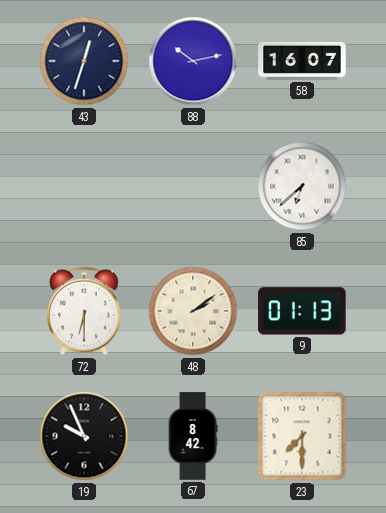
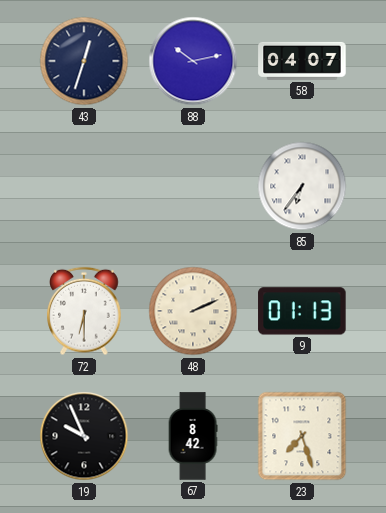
58: 16:07 -> 04:07
85: 6:38 -> 6:36
48: 2:09 -> 2:11
23: 7:30 -> 7:27
